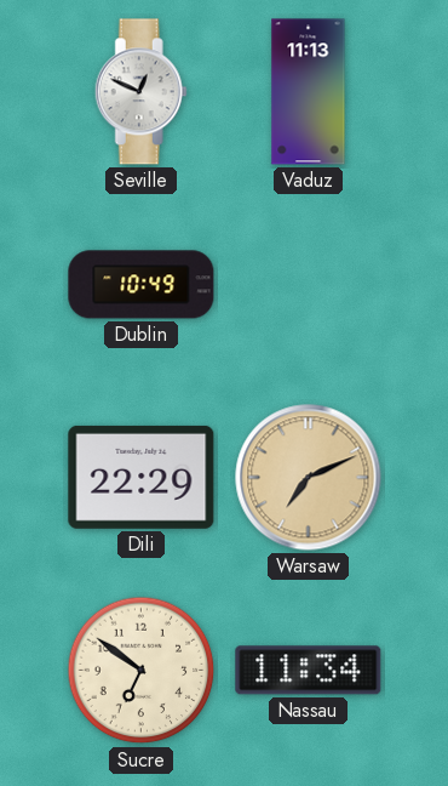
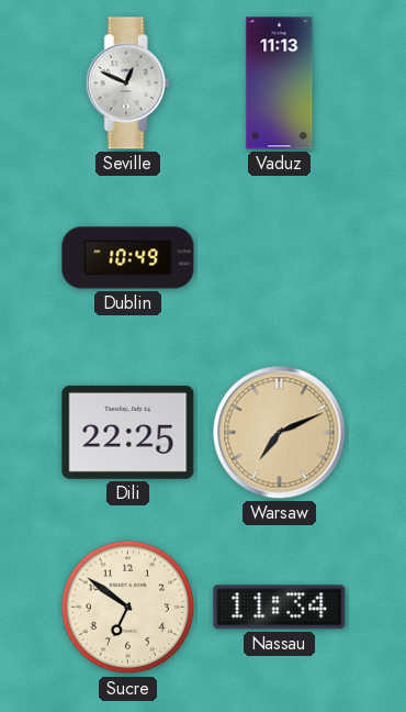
Dili: 22:29 -> 22:25
